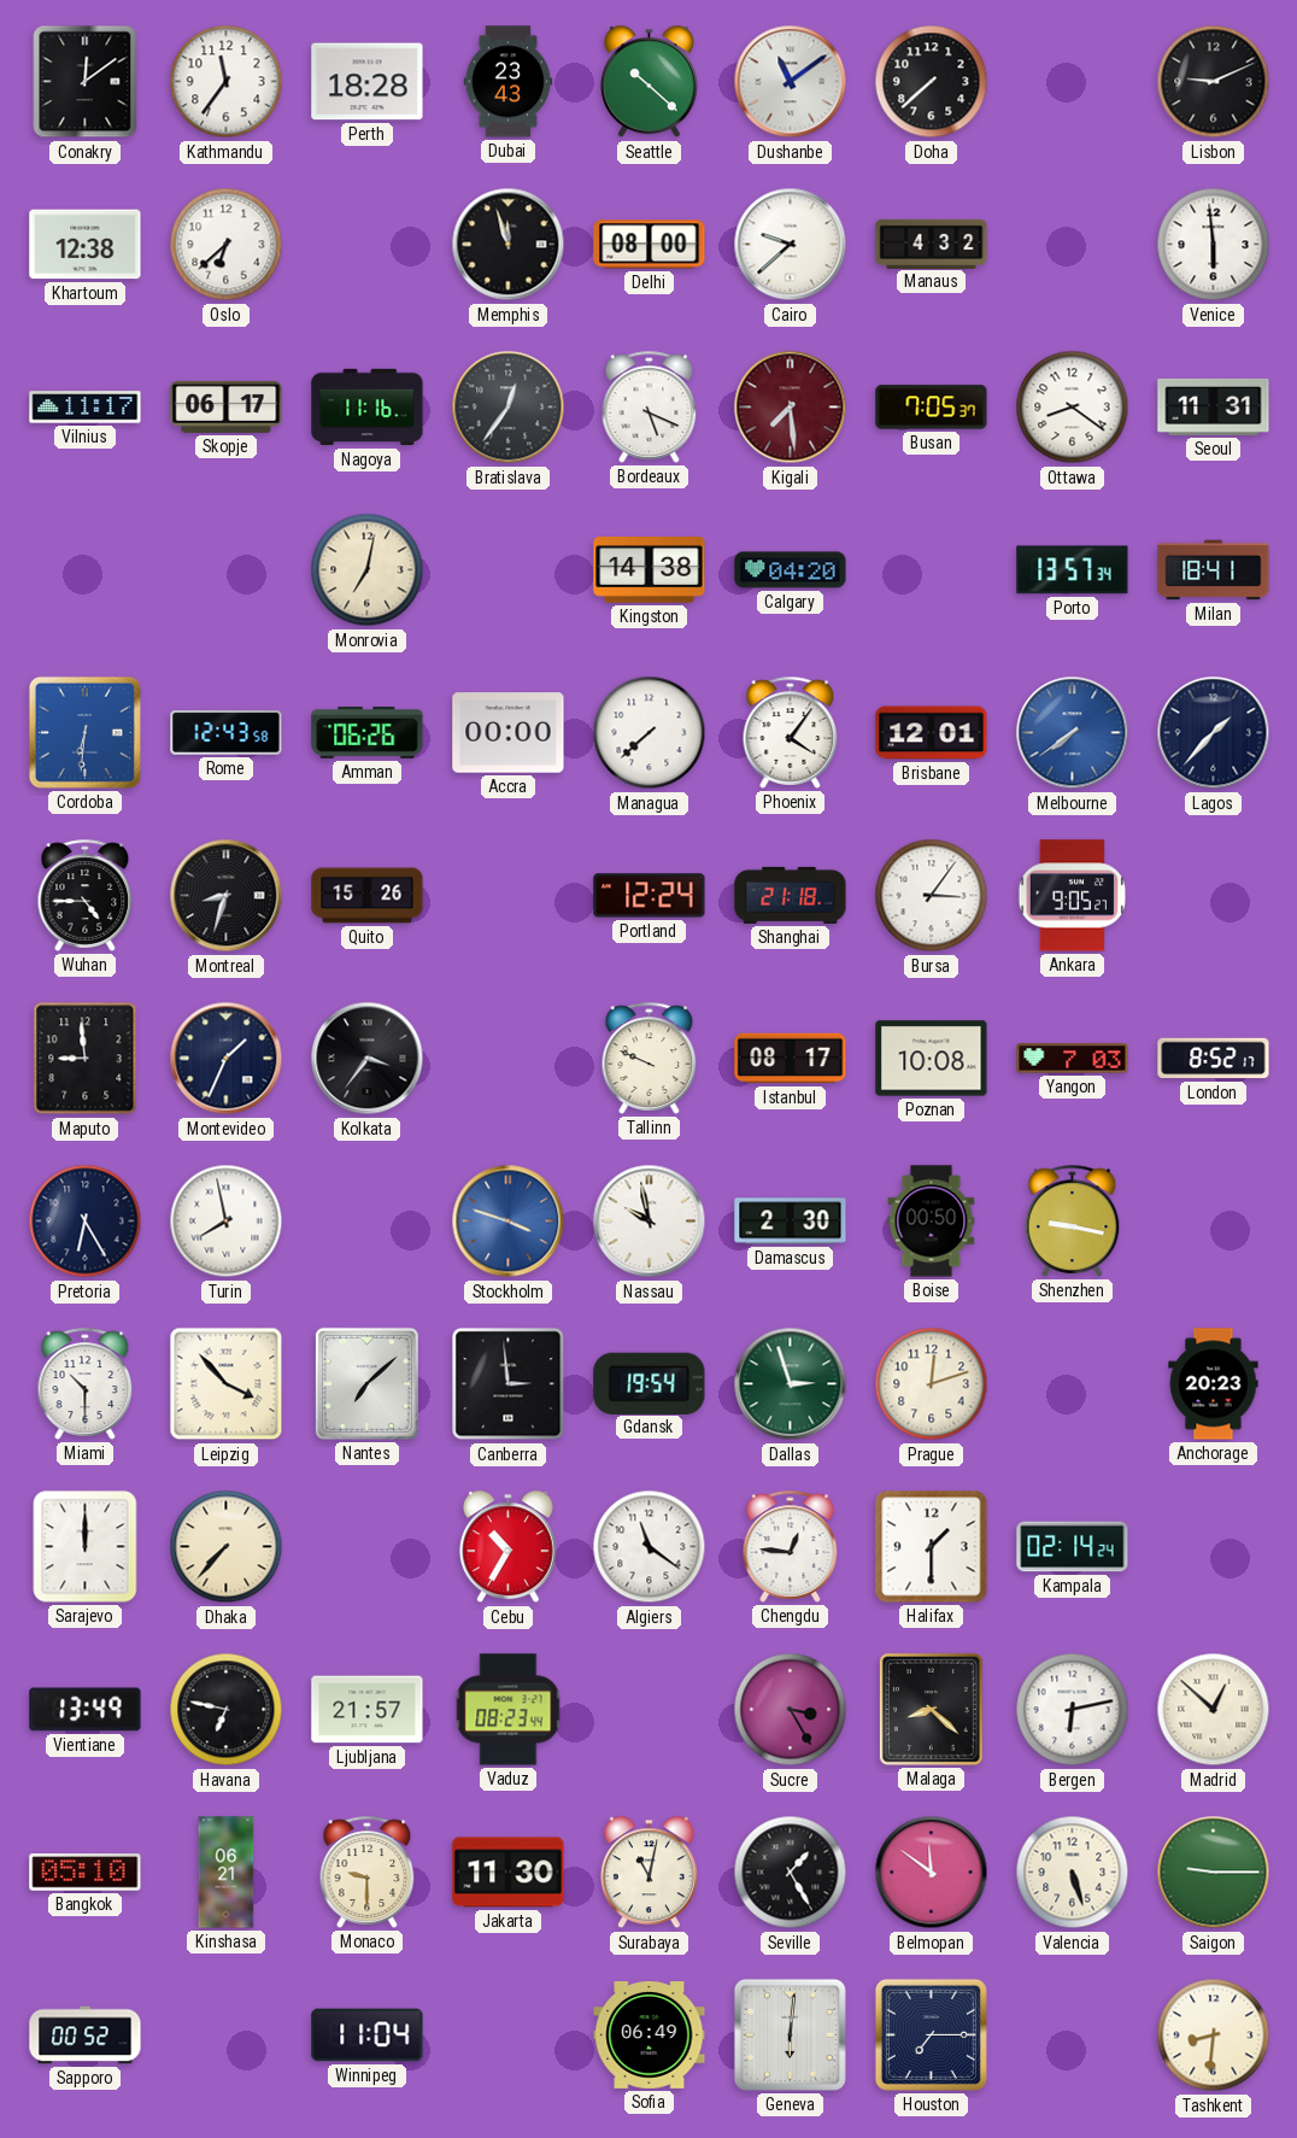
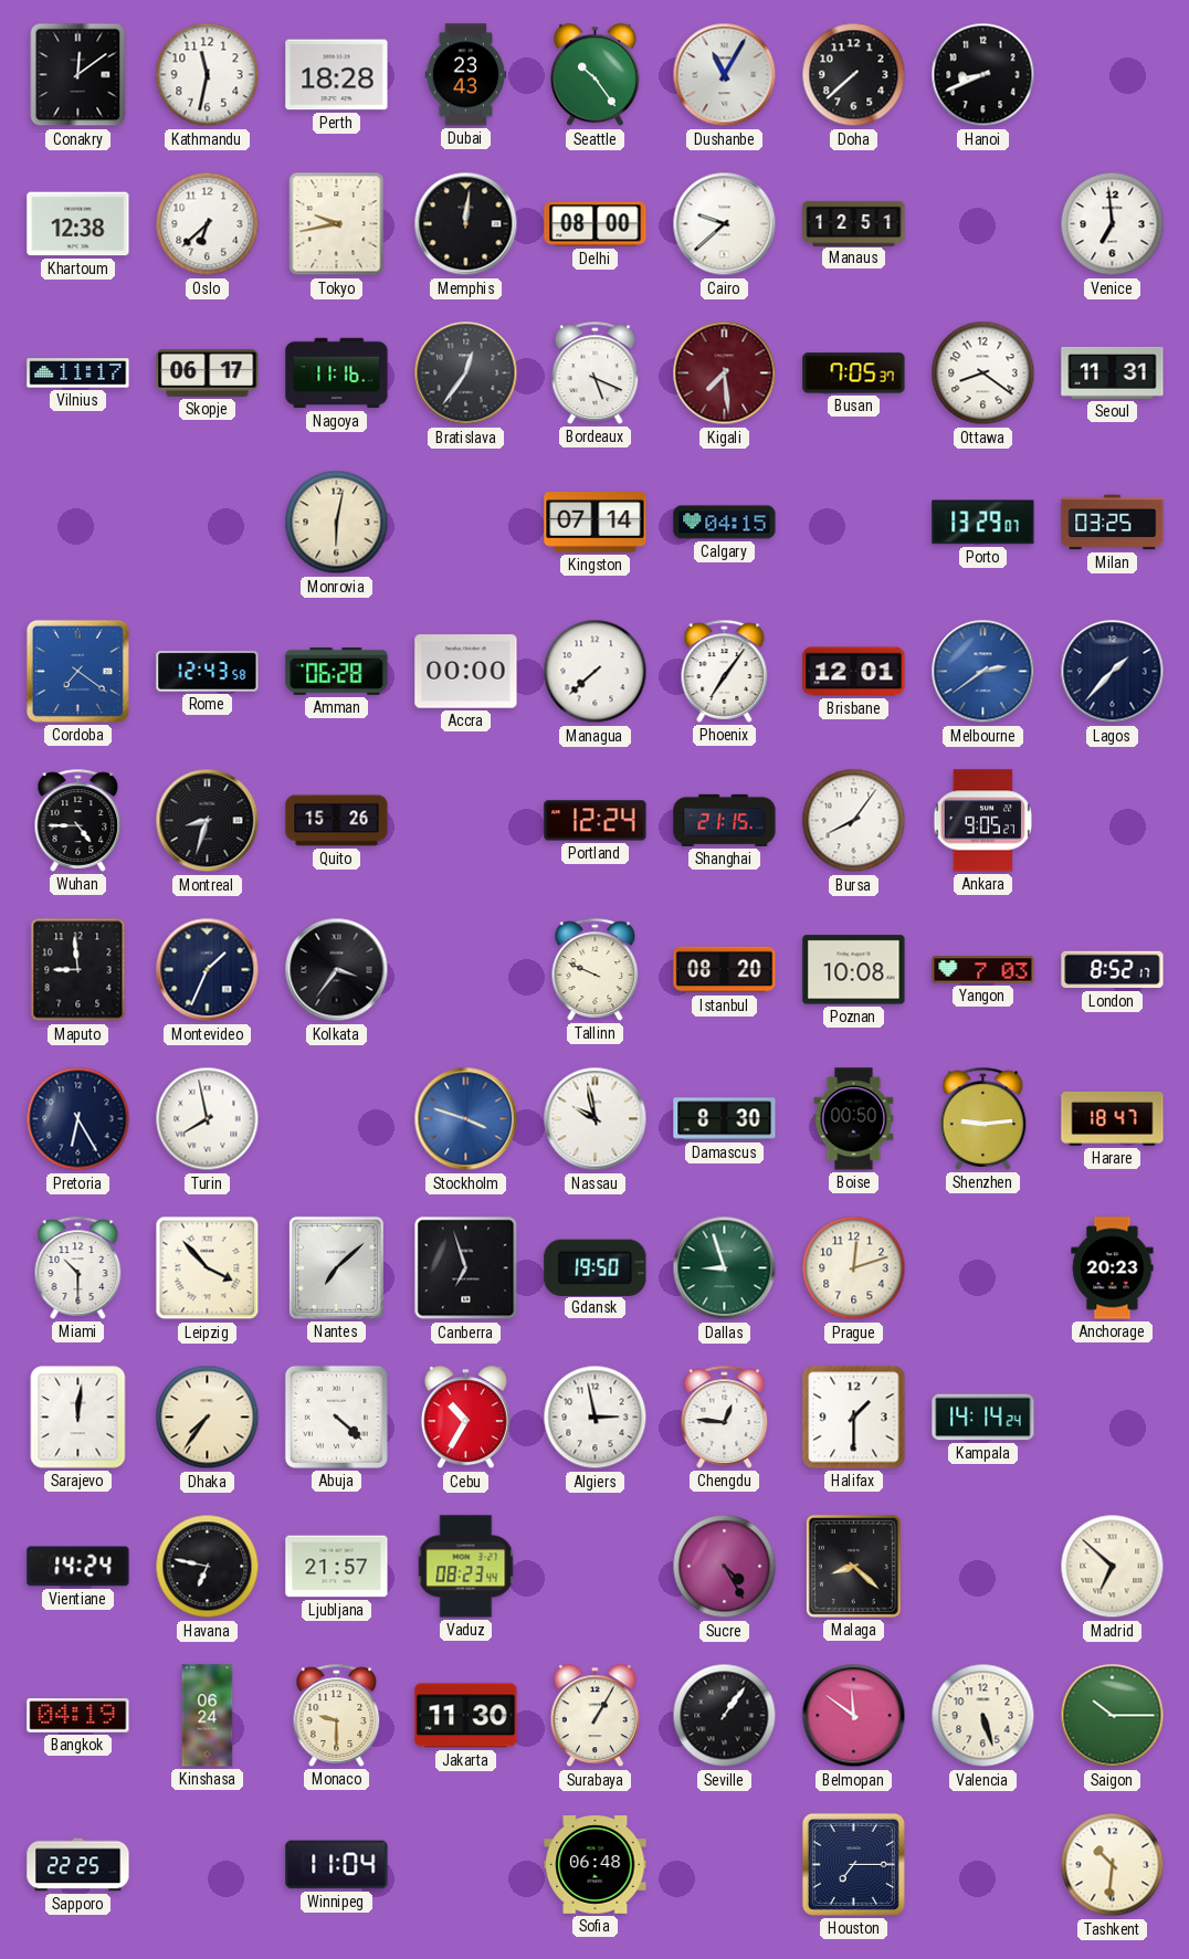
Kathmandu: 11:36 -> 11:32
Seattle: 10:22 -> 10:24
Dushanbe: 11:09 -> 11:05
Hanoi: none -> 8:41
Lisbon: 9:11 -> none
Tokyo: none -> 9:43
Memphis: 11:57 -> 12:01
Manaus: 4:32 -> 12:51
Venice: 5:59 -> 6:59
Monrovia: 7:02 -> 6:02
Kingston: 14:38 -> 07:14
Calgary: 04:20 -> 04:15
Porto: 13:57 -> 13:29
Milan: 18:41 -> 03:25
Cordoba: 6:31 -> 7:21
Amman: 06:26 -> 06:28
Phoenix: 4:06 -> 7:06
Melbourne: 7:39 -> 2:39
Shanghai: 21:18 -> 21:15
Bursa: 3:06 -> 8:06
Istanbul: 08:17 -> 08:20
Damascus: 2:30 -> 8:30
Shenzhen: 9:17 -> 9:14
Harare: none -> 18:47
Canberra: 2:59 -> 6:57
Gdansk: 19:54 -> 19:50
Dallas: 2:57 -> 8:57
Sarajevo: 12:00 -> 12:01
Dhaka: 7:37 -> 7:36
Abuja: none -> 4:22
Algiers: 11:21 -> 2:58
Kampala: 02:14 -> 14:14
Vientiane: 13:49 -> 14:24
Sucre: 3:25 -> 4:25
Bergen: 6:13 -> none
Madrid: 12:52 -> 6:52
Bangkok: 05:10 -> 04:19
Kinshasa: 06:21 -> 06:24
Surabaya: 11:02 -> 1:05
Seville: 1:25 -> 1:06
Saigon: 9:15 -> 10:15
Sapporo: 00:52 -> 22:25
Sofia: 06:49 -> 06:48
Geneva: 6:01 -> none
Tashkent: 8:31 -> 10:31
